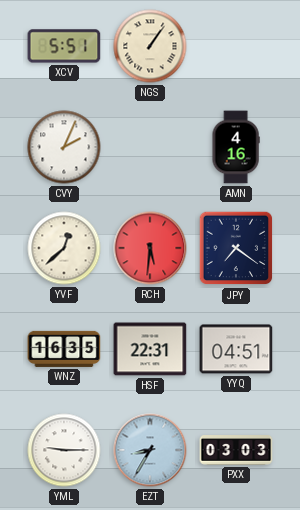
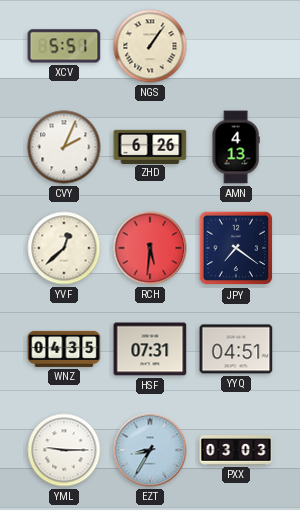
ZHD: none -> 6:26
AMN: 4:16 -> 4:13
WNZ: 16:35 -> 04:35
HSF: 22:31 -> 07:31
